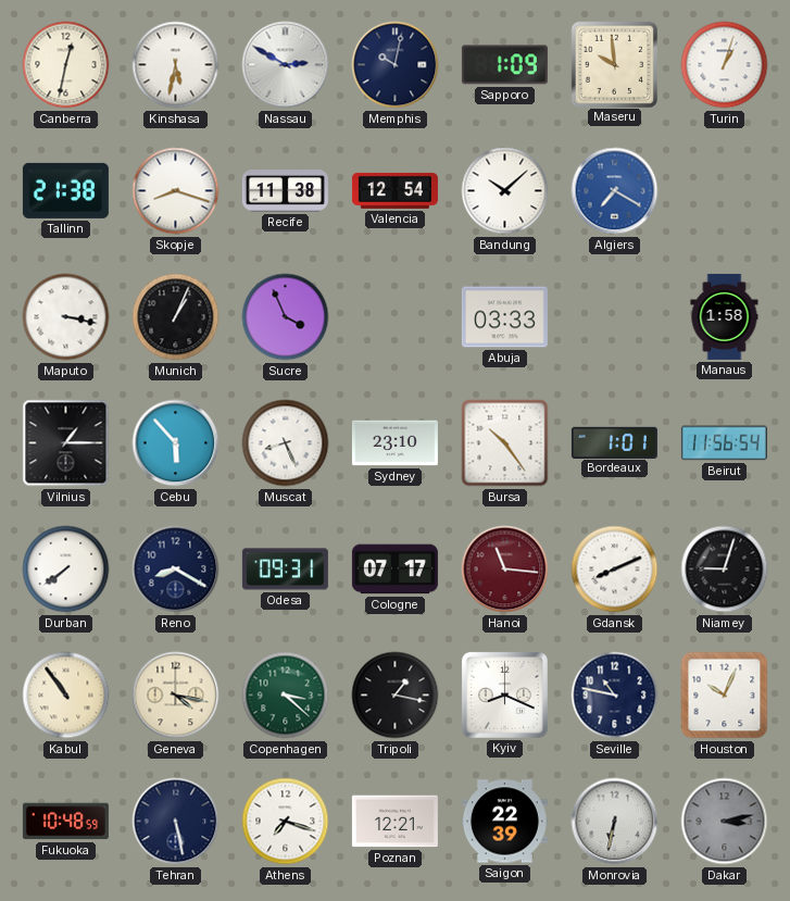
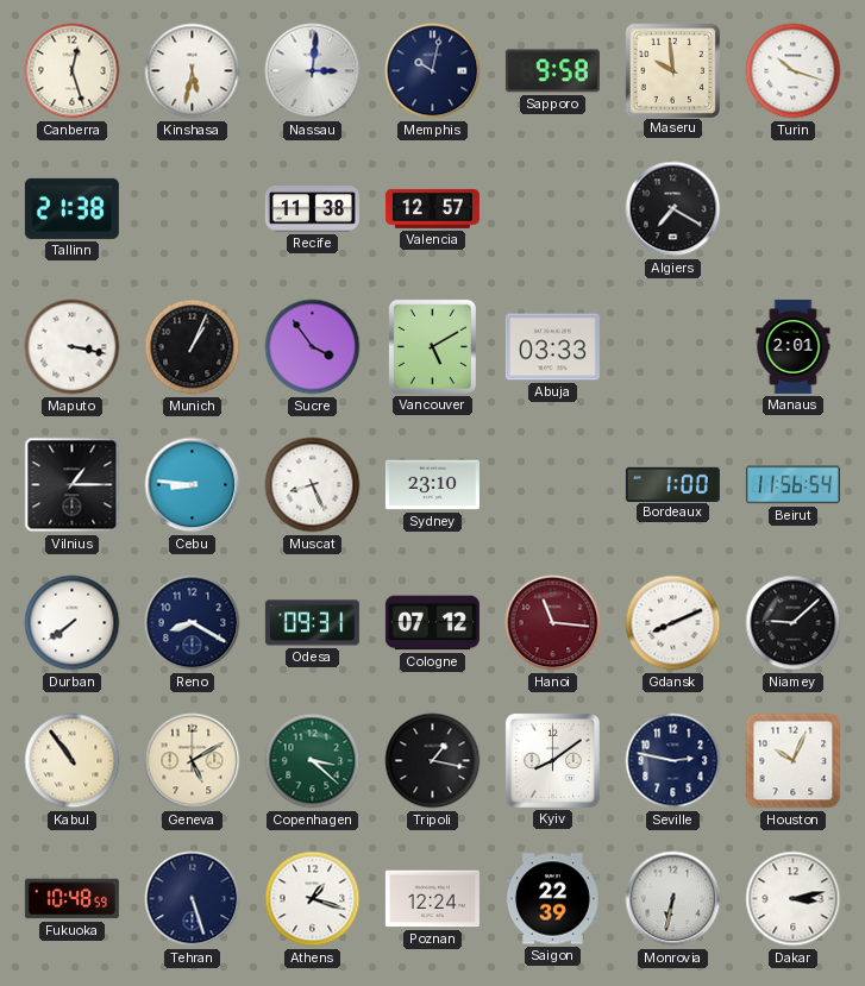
Canberra: 12:32 -> 12:27
Nassau: 2:50 -> 3:01
Sapporo: 1:09 -> 9:58
Turin: 1:03 -> 10:18
Skopje: 8:18 -> none
Valencia: 12:54 -> 12:57
Bandung: 10:08 -> none
Algiers dial: blue -> black
Sucre: 3:56 -> 3:54
Vancouver: none -> 5:10
Manaus: 1:58 -> 2:01
Cebu: 5:53 -> 8:46
Bursa: 10:24 -> none
Bordeaux: 1:01 -> 1:00
Cologne: 07:17 -> 07:12
Niamey: 9:03 -> 9:08
Geneva: 4:17 -> 5:10
Kyiv: 8:19 -> 8:09
Seville: 10:47 -> 2:47
Tehran: 5:28 -> 5:27
Athens: 7:18 -> 1:18
Poznan: 12:21 -> 12:24
Dakar dial: grey -> white
